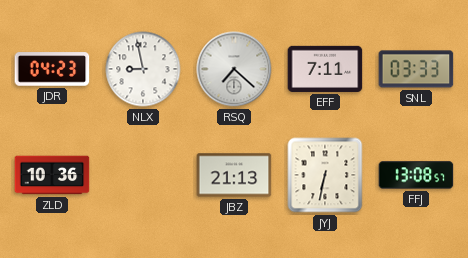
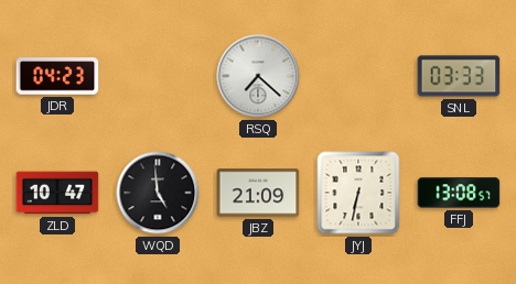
NLX: 8:58 -> none
EFF: 7:11 -> none
ZLD: 10:36 -> 10:47
WQD: none -> 4:59
JBZ: 21:13 -> 21:09
